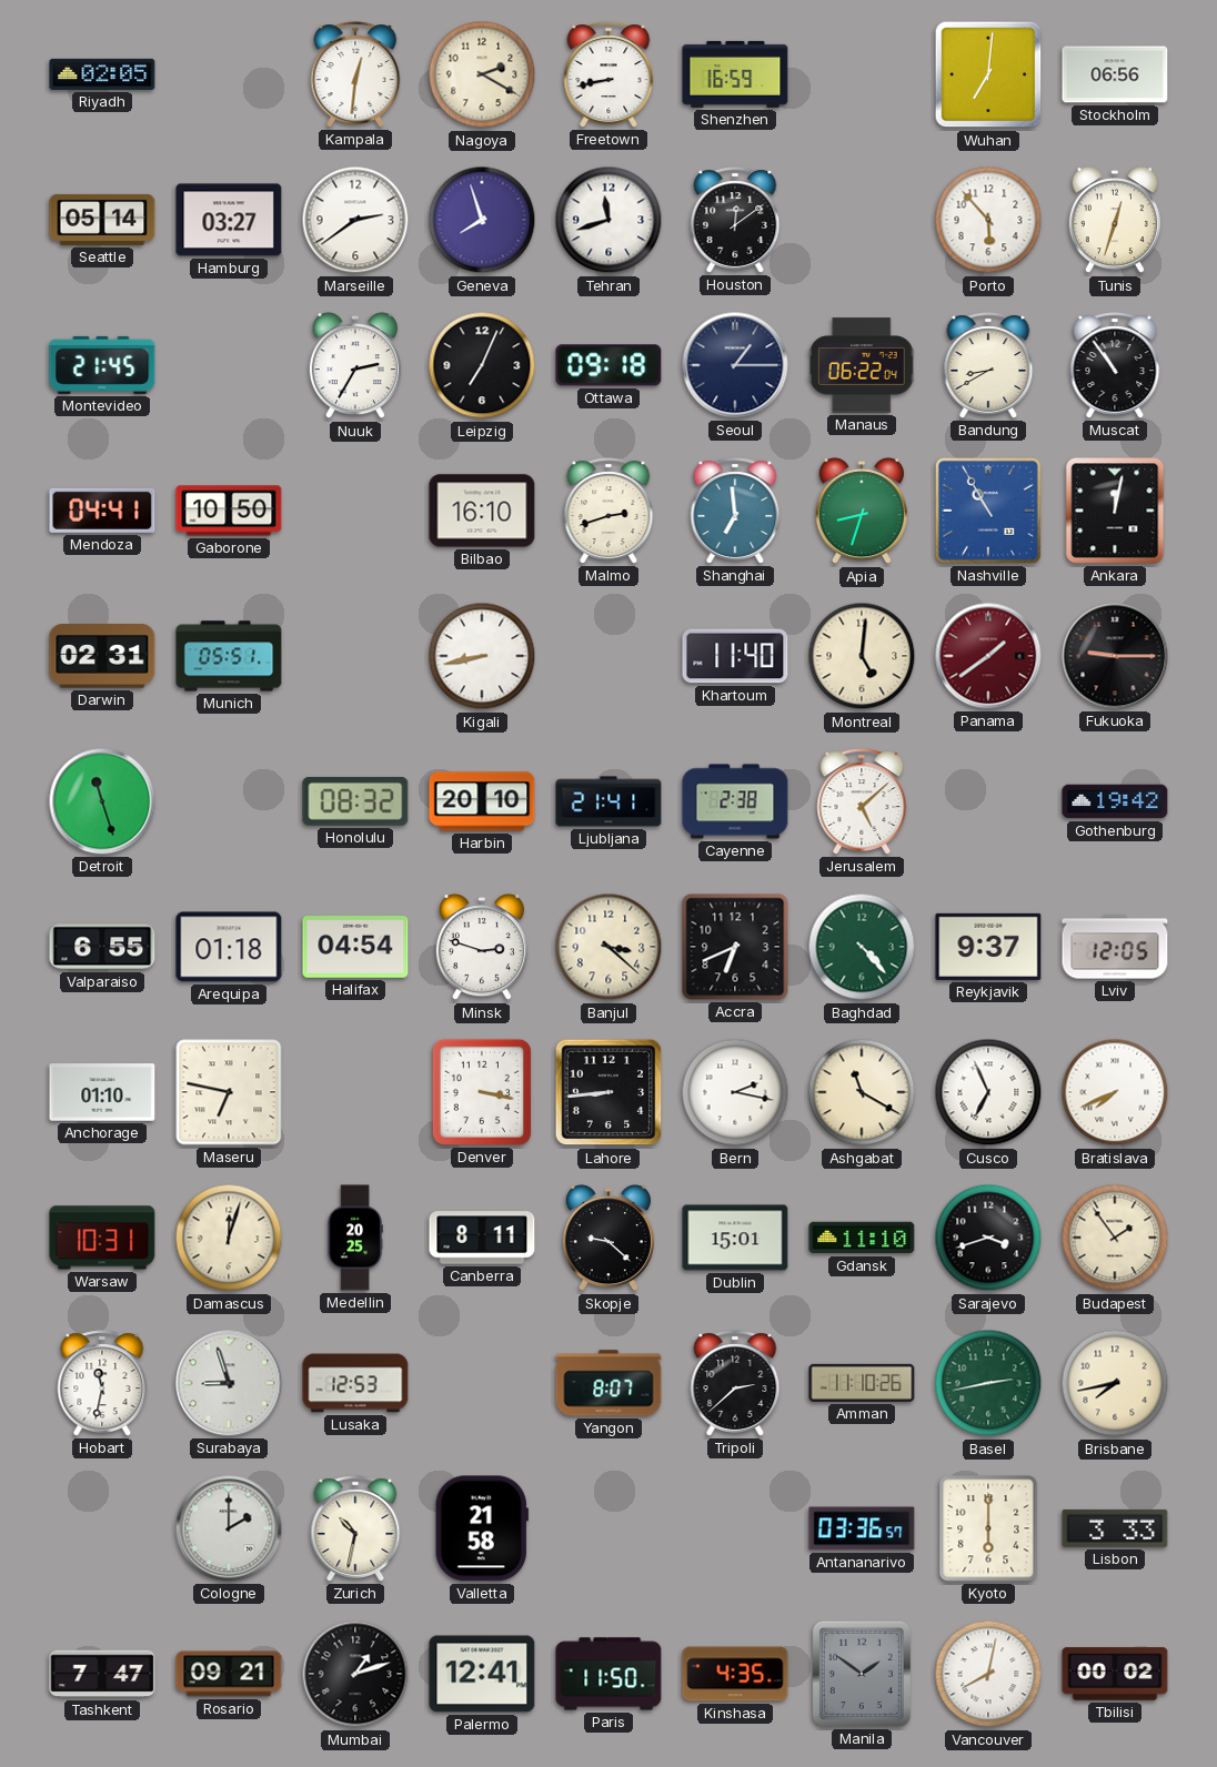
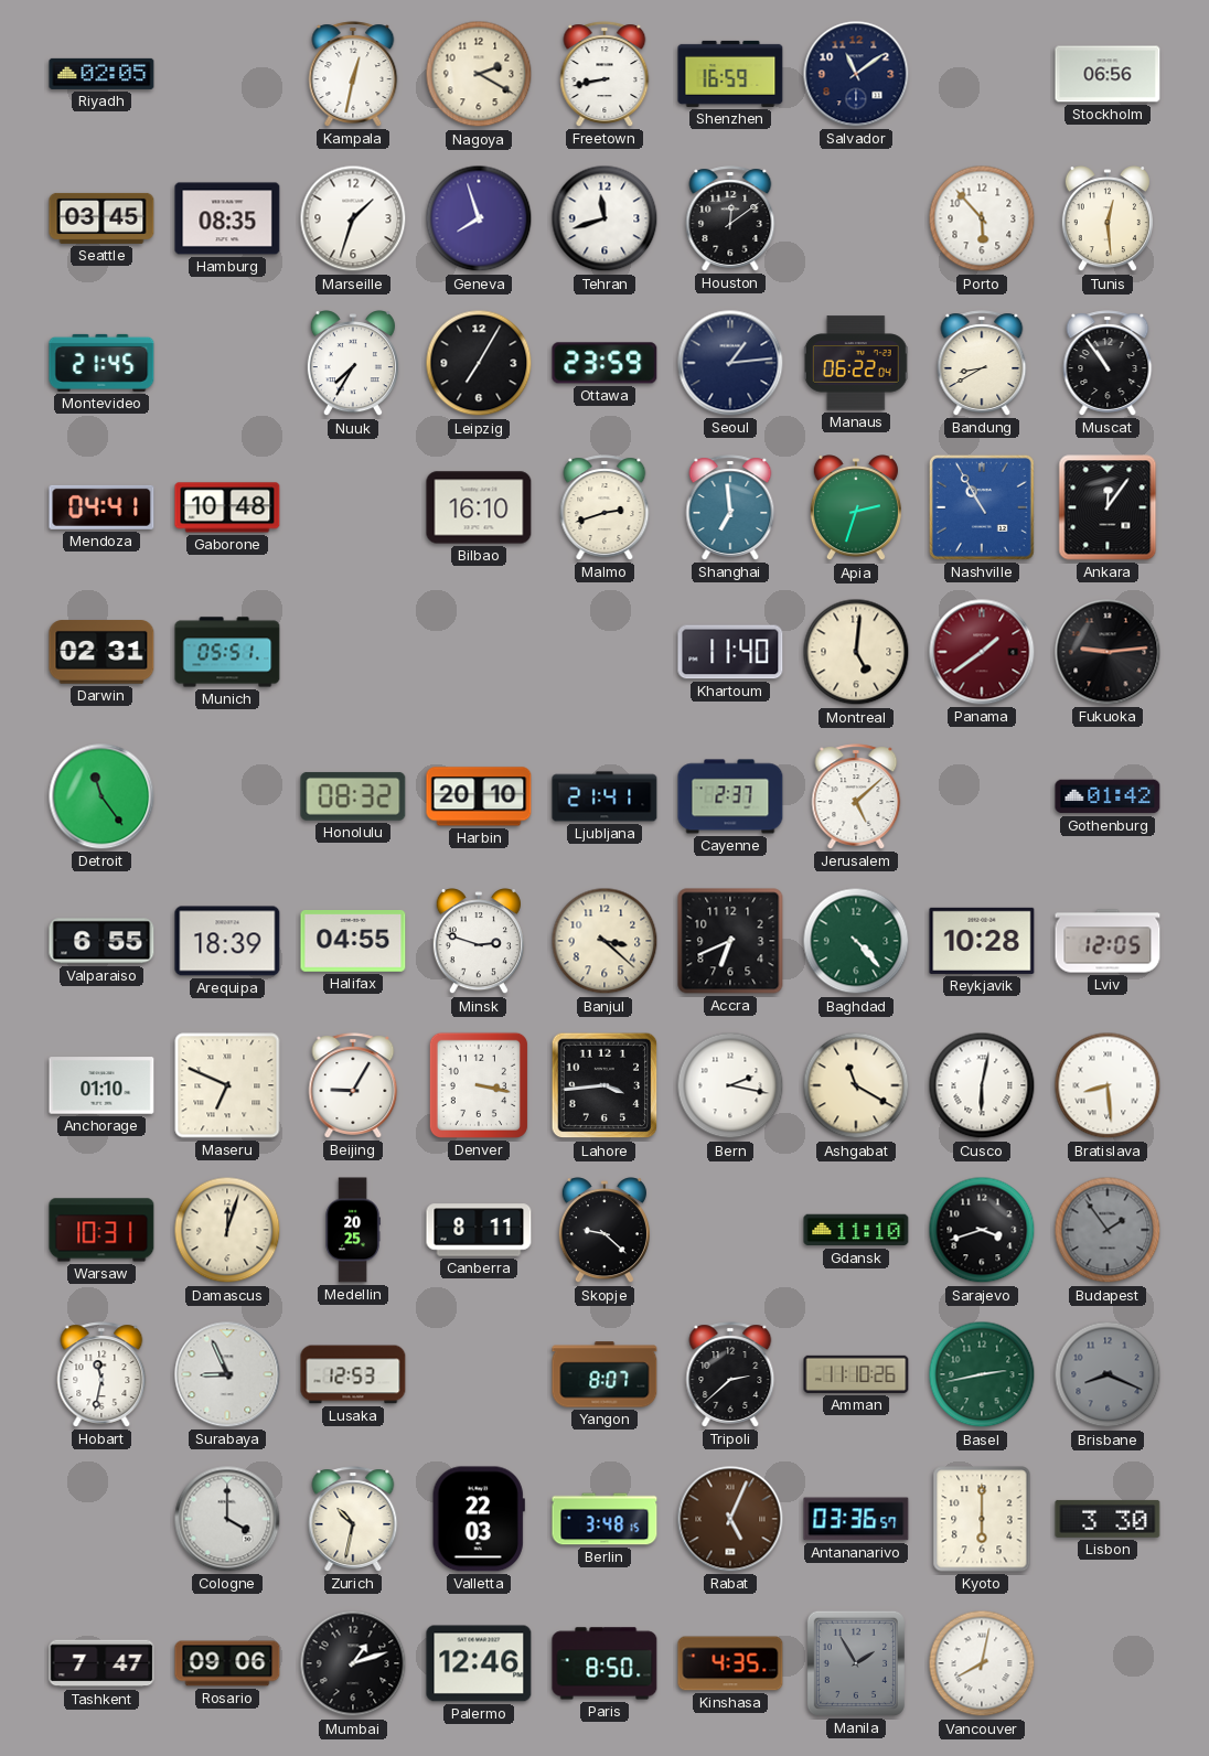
Kampala: 12:31 -> 12:32
Salvador: none -> 11:09
Wuhan: 7:01 -> none
Seattle: 05:14 -> 03:45
Hamburg: 03:27 -> 08:35
Marseille: 2:39 -> 1:33
Tunis: 12:33 -> 12:29
Nuuk: 2:35 -> 7:35
Leipzig: 7:04 -> 7:05
Ottawa: 09:18 -> 23:59
Seoul: 1:15 -> 1:14
Gaborone: 10:50 -> 10:48
Apia: 8:33 -> 2:33
Ankara: 12:02 -> 12:06
Kigali: 8:43 -> none
Fukuoka: 9:15 -> 9:14
Detroit: 11:27 -> 11:24
Cayenne: 2:38 -> 2:37
Gothenburg: 19:42 -> 01:42
Arequipa: 01:18 -> 18:39
Halifax: 04:54 -> 04:55
Reykjavik: 9:37 -> 10:28
Maseru: 6:47 -> 6:49
Beijing: none -> 9:05
Lahore: 8:44 -> 3:44
Cusco: 6:56 -> 6:02
Bratislava: 7:41 -> 8:29
Dublin: 15:01 -> none
Budapest dial: cream -> grey
Surabaya: 8:57 -> 8:56
Brisbane: 7:43 -> 8:19
Brisbane dial: cream -> grey
Cologne: 2:00 -> 4:00
Valletta: 21:58 -> 22:03
Berlin: none -> 3:48
Rabat: none -> 5:04
Lisbon: 3:33 -> 3:30
Rosario: 09:21 -> 09:06
Palermo: 12:41 -> 12:46
Paris: 11:50 -> 8:50
Manila: 1:51 -> 1:55
Tbilisi: 00:02 -> none
